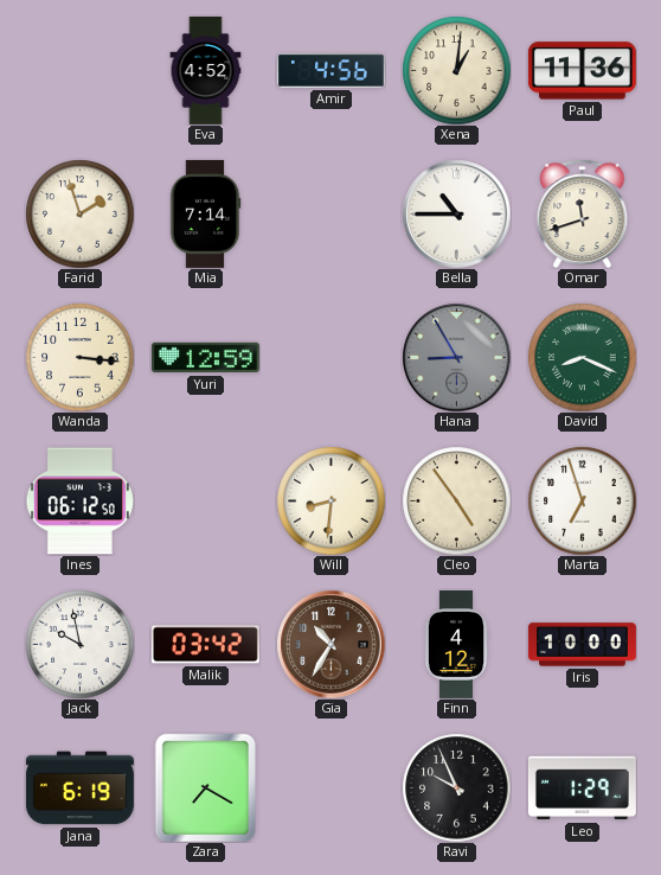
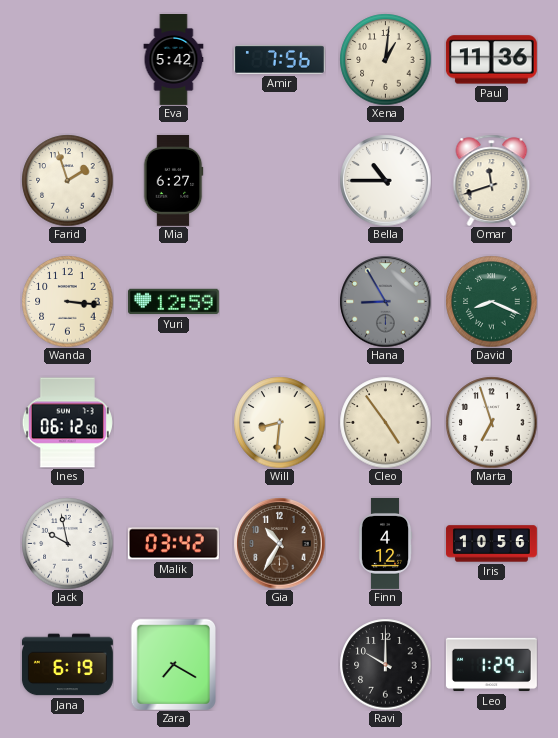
Eva: 4:52 -> 5:42
Amir: 4:56 -> 7:56
Mia: 7:14 -> 6:27
Iris: 10:00 -> 10:56
Ravi: 9:56 -> 10:00
